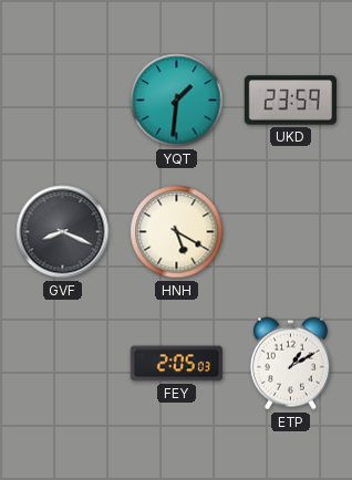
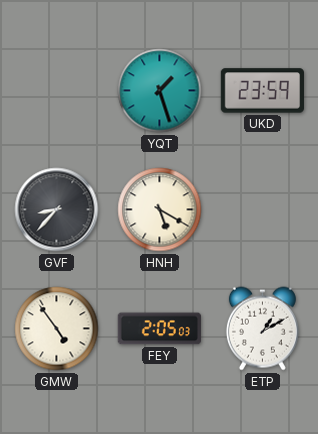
YQT: 1:31 -> 1:27
GVF: 8:19 -> 8:37
GMW: none -> 4:54
